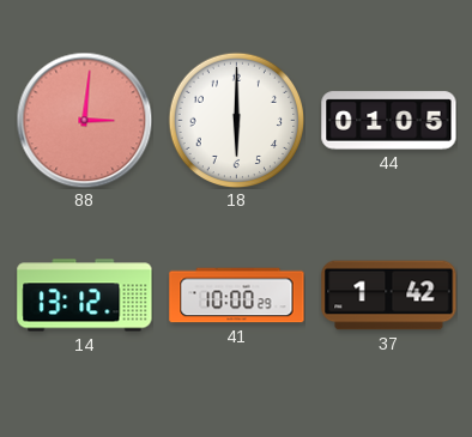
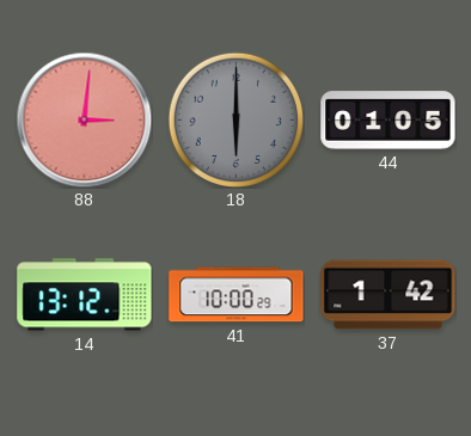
18 dial: white -> grey
